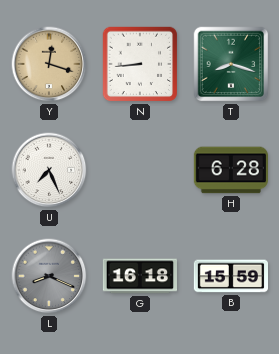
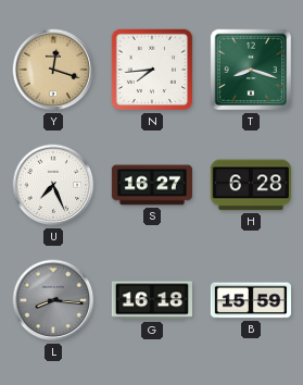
N: 8:44 -> 7:44
S: none -> 16:27
L: 8:19 -> 8:16
